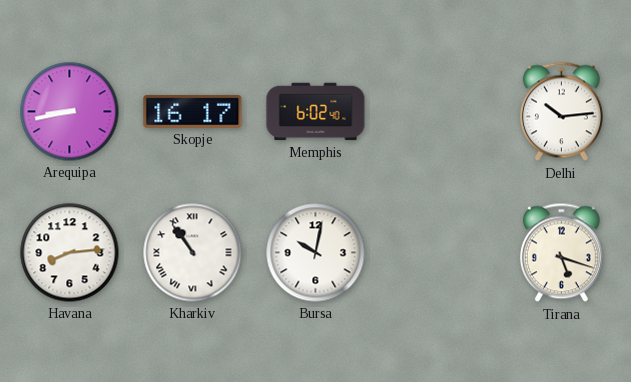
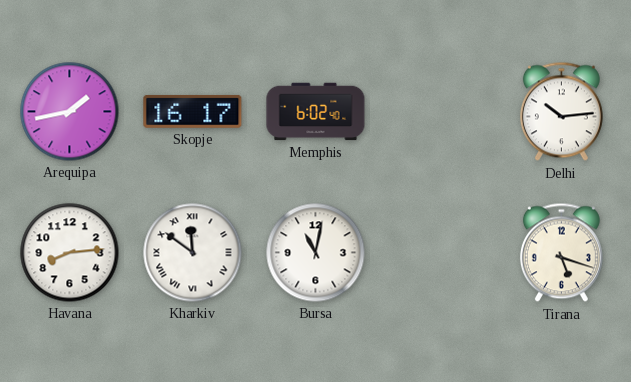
Arequipa: 8:43 -> 1:43
Kharkiv: 10:54 -> 11:51
Bursa: 10:02 -> 11:02
